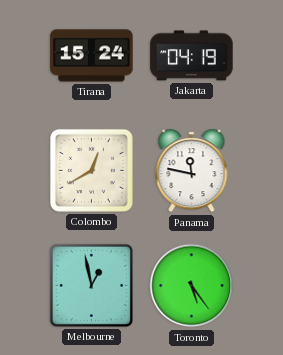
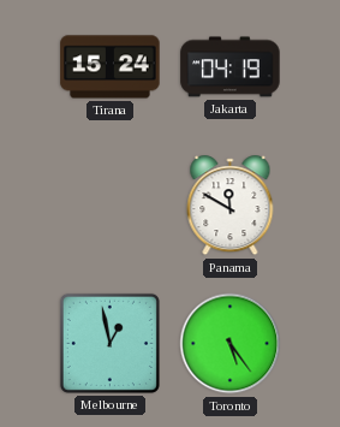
Colombo: 12:40 -> none
Panama: 11:47 -> 11:50
